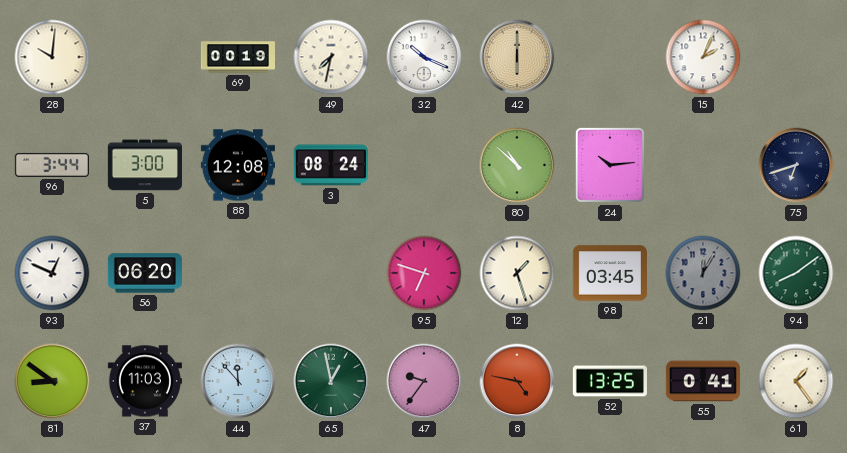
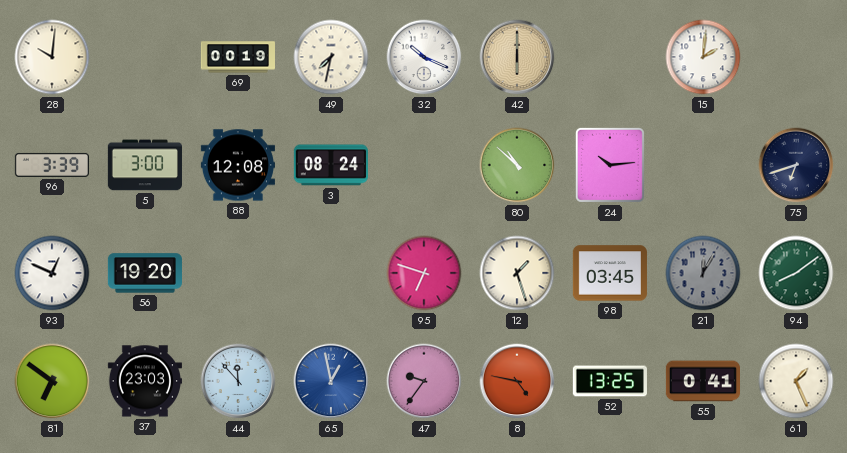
15: 2:04 -> 2:01
96: 3:44 -> 3:39
56: 06:20 -> 19:20
81: 8:51 -> 6:51
37: 11:03 -> 23:03
65 dial: green -> blue
61: 1:24 -> 1:26
